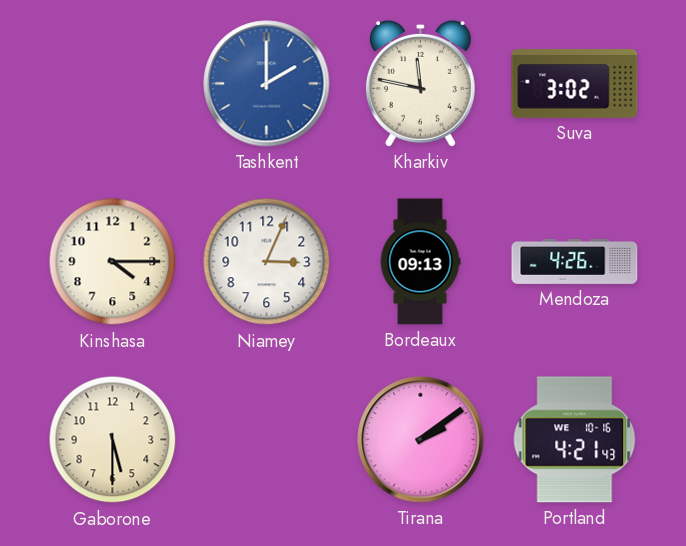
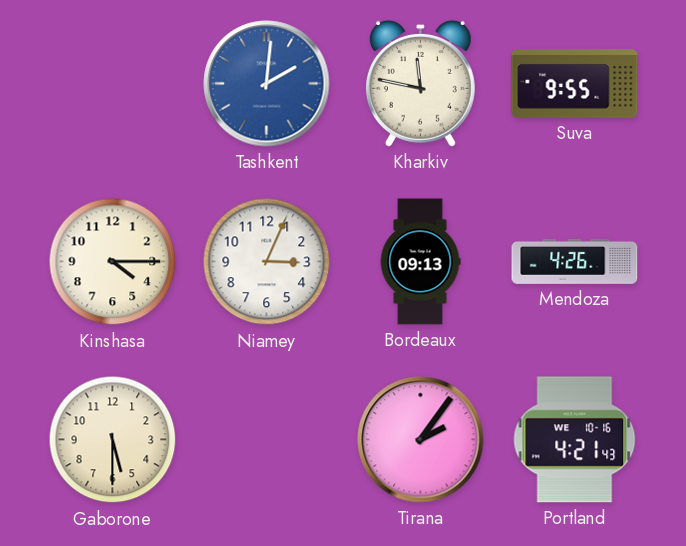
Tashkent: 2:00 -> 2:01
Suva: 3:02 -> 9:55
Tirana: 2:09 -> 2:06
